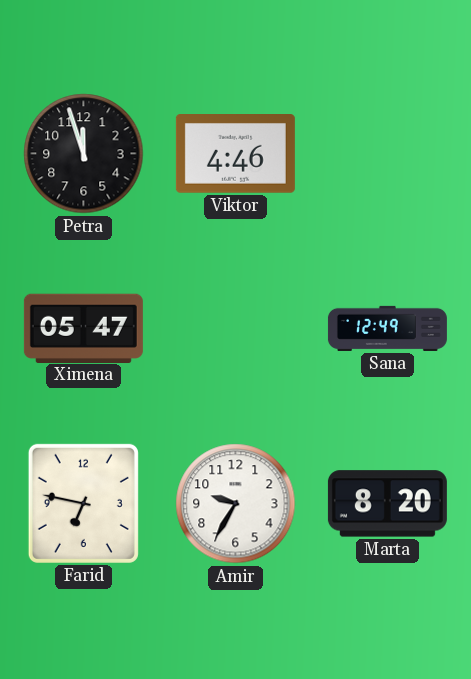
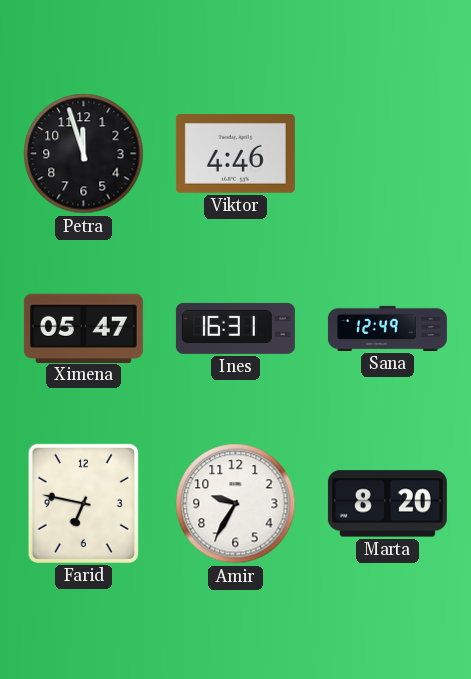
Ines: none -> 16:31
